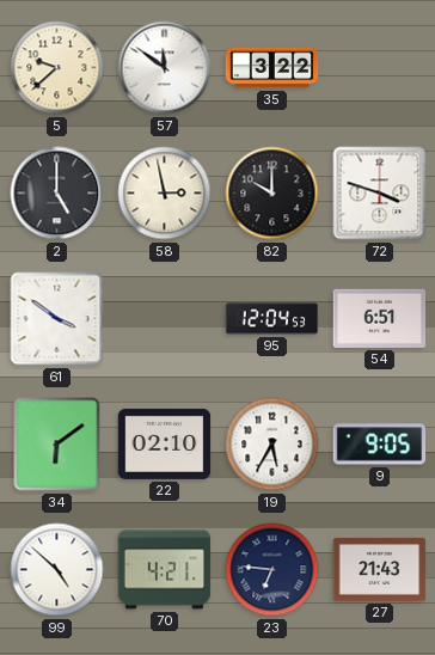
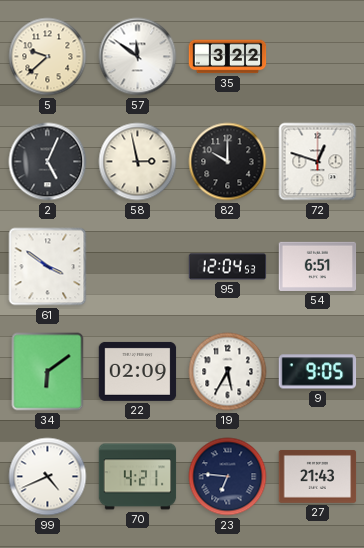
2: 5:00 -> 5:04
72: 3:48 -> 12:48
22: 02:10 -> 02:09
99: 4:52 -> 4:41
